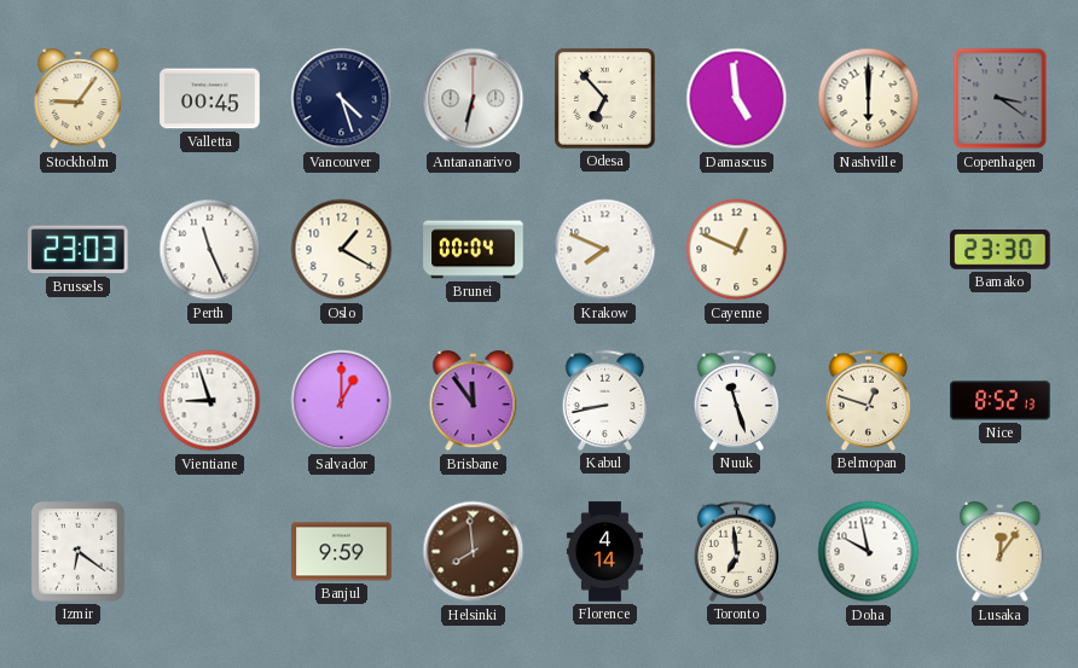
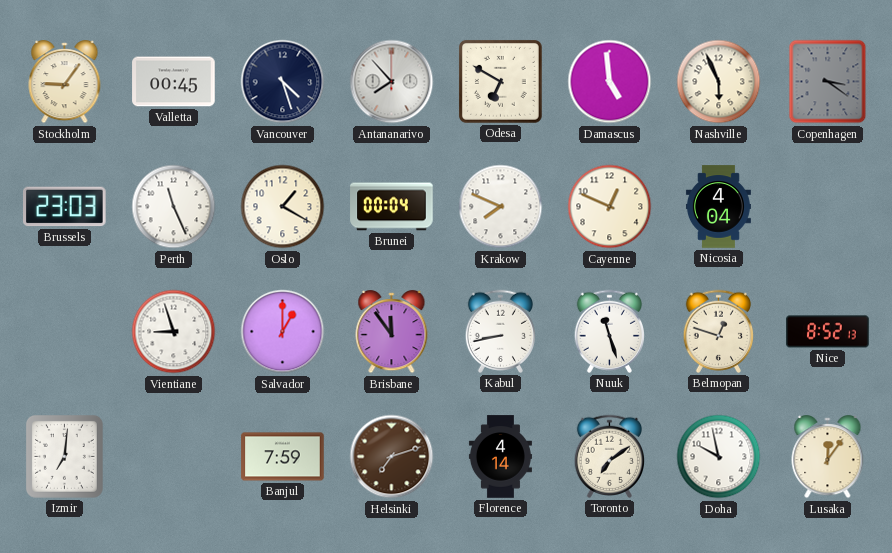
Antananarivo: 6:32 -> 7:53
Odesa: 6:53 -> 6:50
Nashville: 6:00 -> 5:56
Nicosia: none -> 4:04
Bamako: 23:30 -> none
Izmir: 6:21 -> 7:01
Banjul: 9:59 -> 7:59
Helsinki: 7:59 -> 7:12
Toronto: 6:59 -> 7:09
